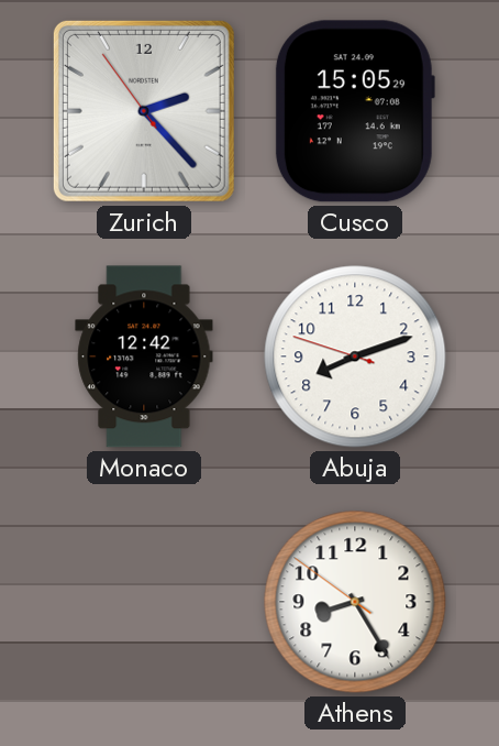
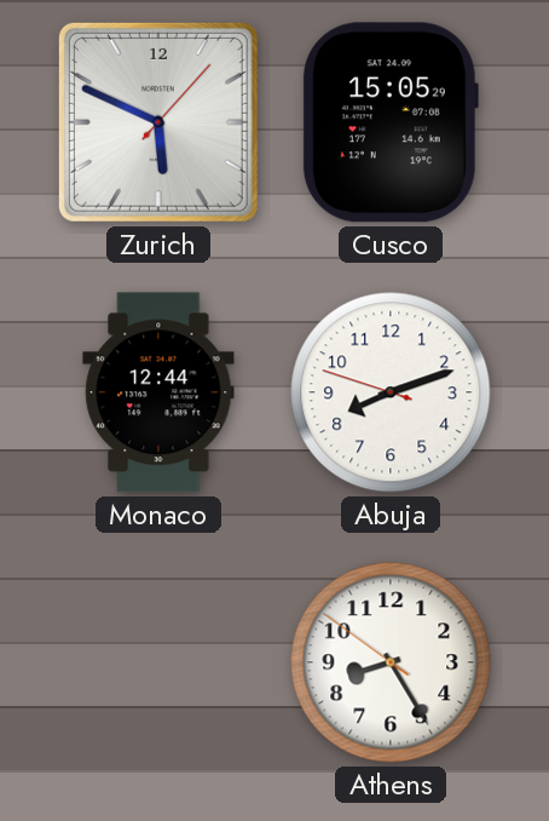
Zurich: 2:22 -> 5:49
Monaco: 12:42 -> 12:44
